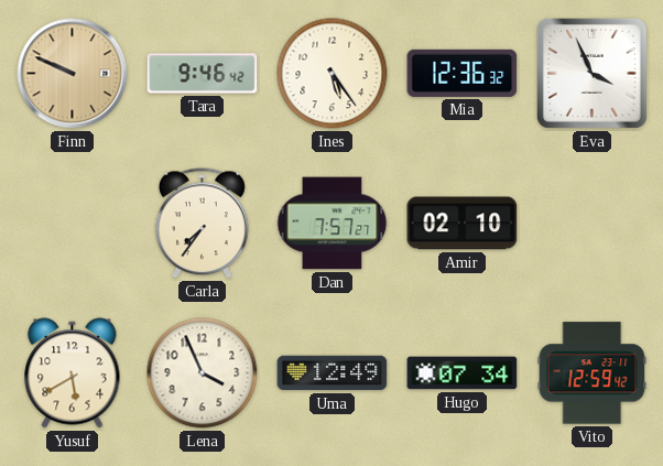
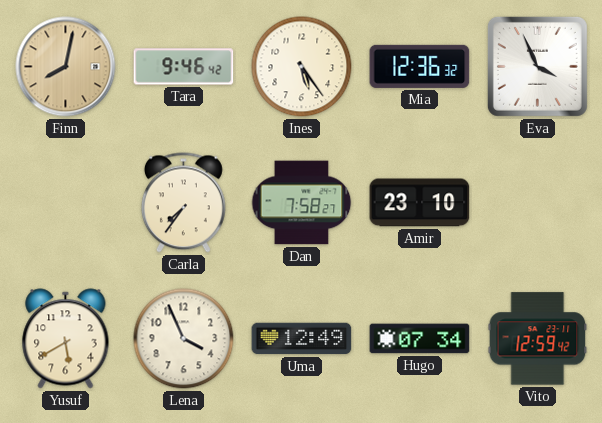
Finn: 9:49 -> 8:02
Dan: 7:57 -> 7:58
Amir: 02:10 -> 23:10
